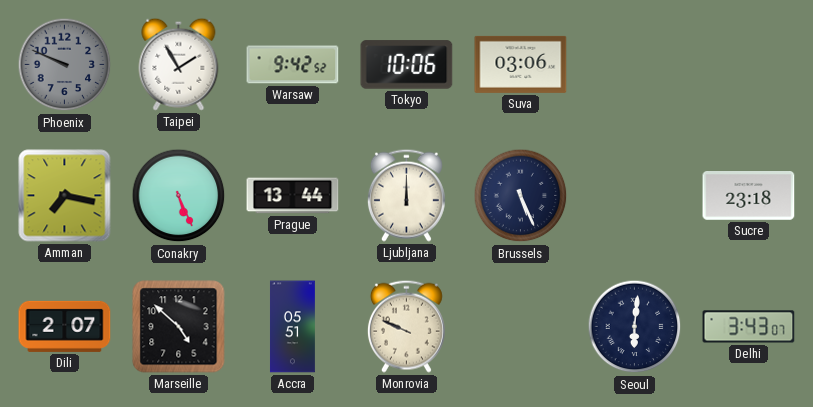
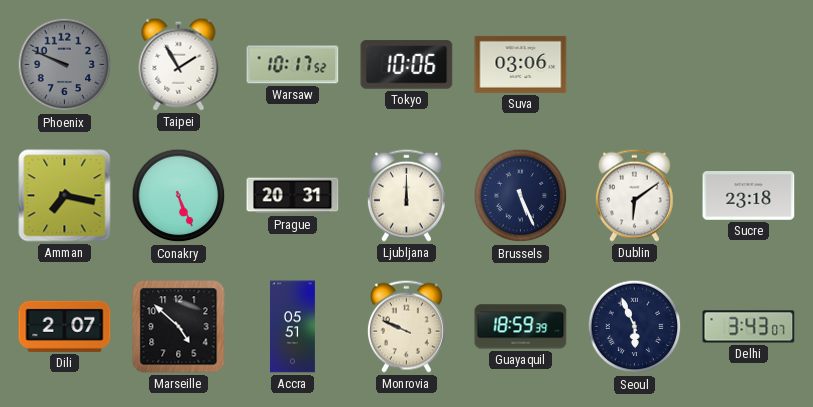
Warsaw: 9:42 -> 10:17
Prague: 13:44 -> 20:31
Dublin: none -> 6:09
Guayaquil: none -> 18:59
Seoul: 6:01 -> 5:56
